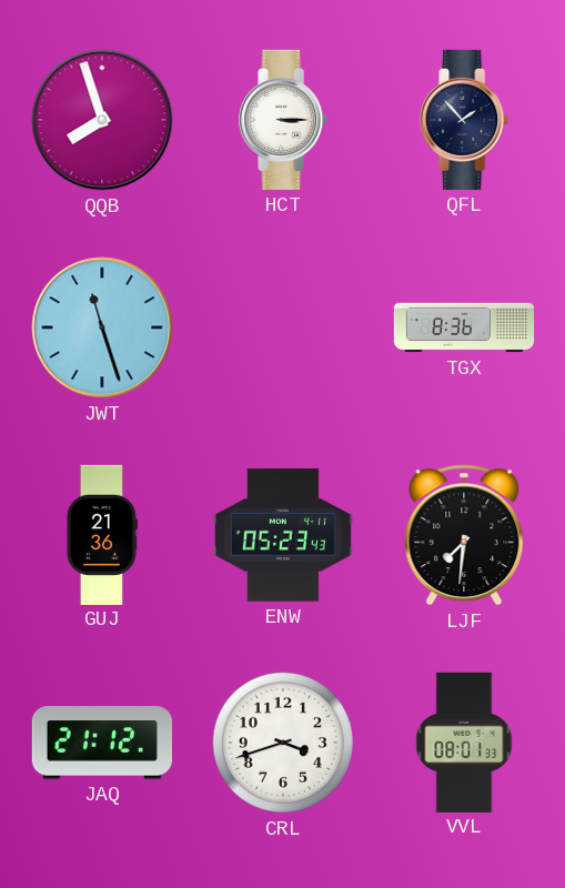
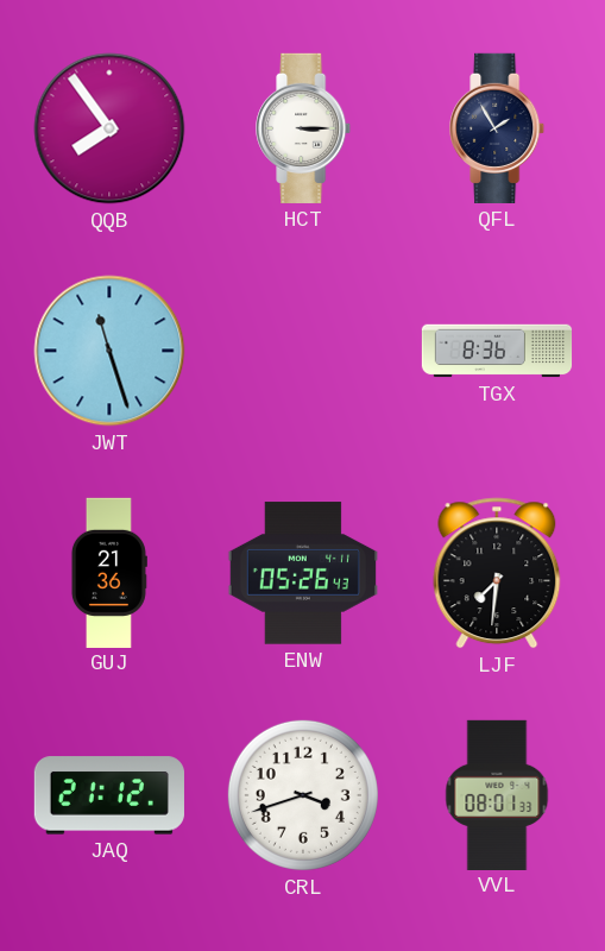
QQB: 7:57 -> 7:54
QFL: 1:53 -> 1:55
ENW: 05:23 -> 05:26
